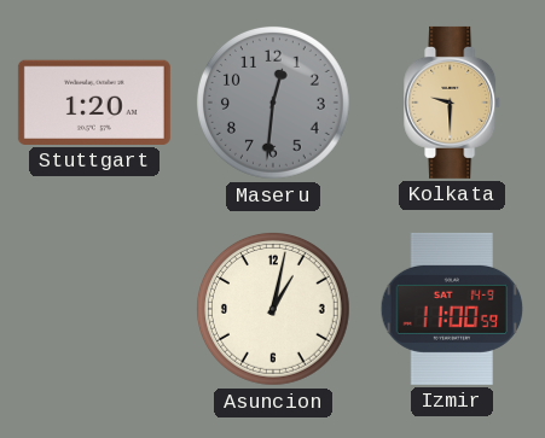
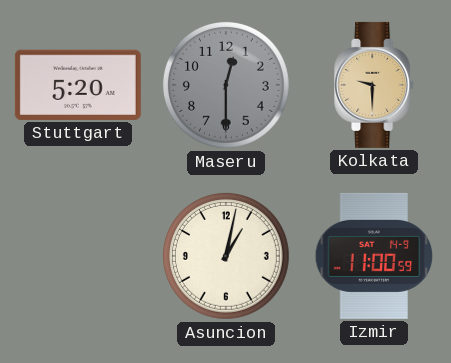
Stuttgart: 1:20 -> 5:20
Maseru: 12:31 -> 12:30
